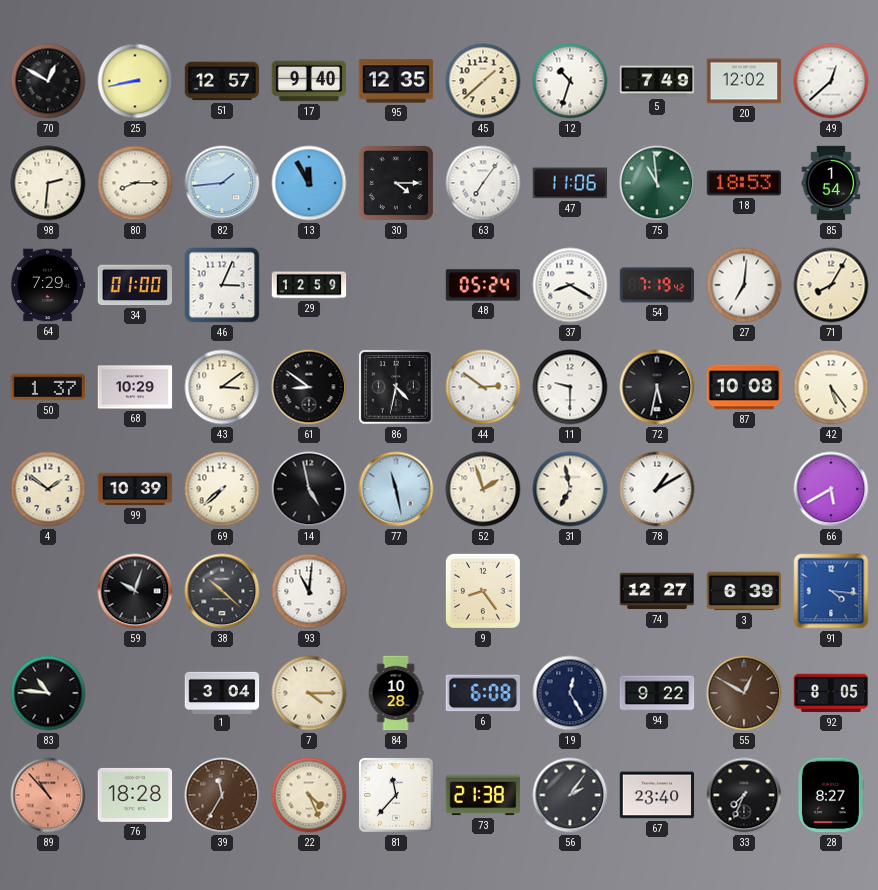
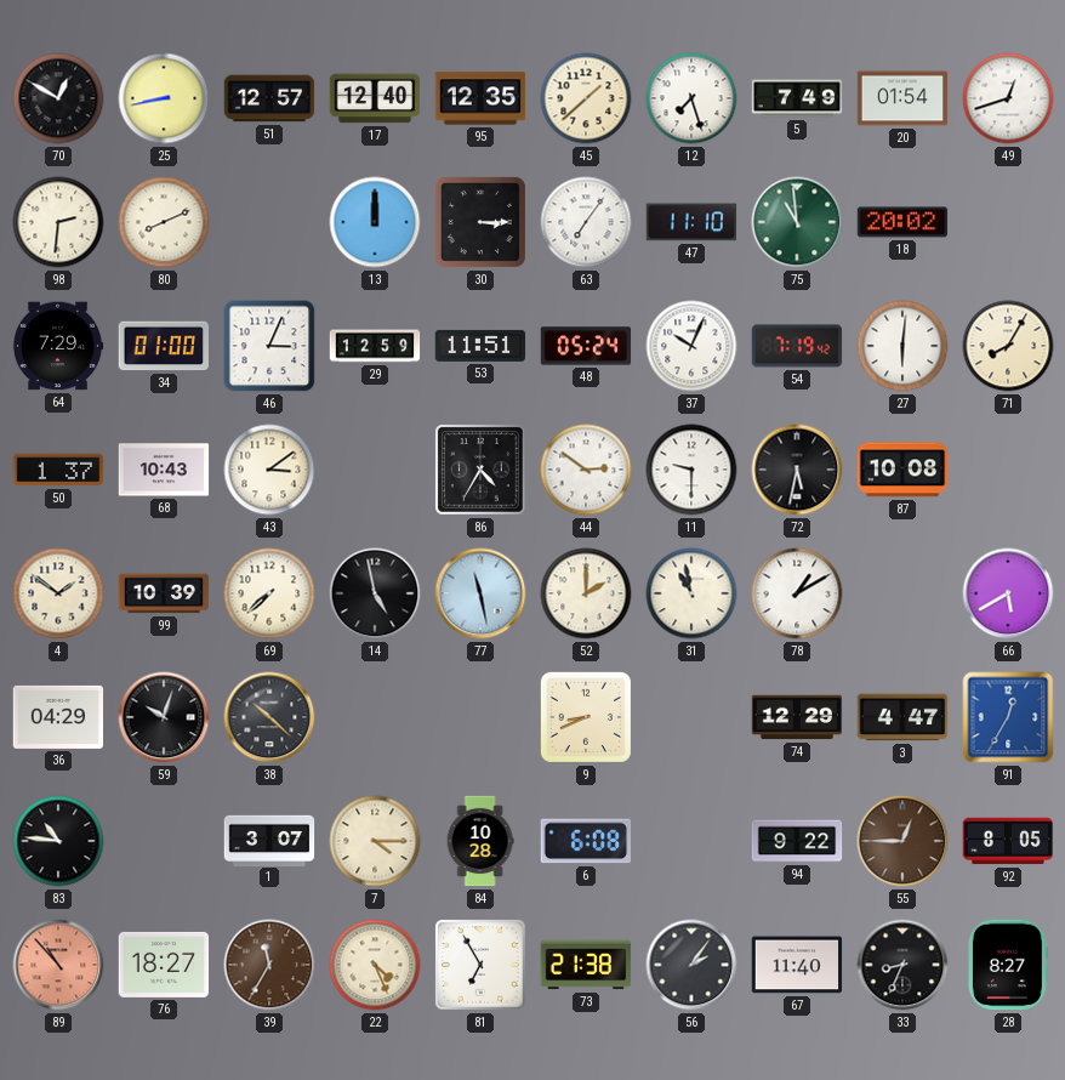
17: 9:40 -> 12:40
12: 10:33 -> 7:27
20: 12:02 -> 01:54
49: 12:38 -> 12:42
80: 8:15 -> 8:11
82: 1:44 -> none
13: 11:55 -> 12:00
30: 4:15 -> 3:15
47: 11:06 -> 11:10
18: 18:53 -> 20:02
85: 1:54 -> none
53: none -> 11:51
37: 8:20 -> 10:04
27: 7:01 -> 6:01
68: 10:29 -> 10:43
61: 8:51 -> none
86: 4:32 -> 4:35
42: 5:24 -> none
52: 1:57 -> 2:00
31: 6:58 -> 10:58
36: none -> 04:29
93: 11:01 -> none
9: 8:24 -> 8:41
74: 12:27 -> 12:29
3: 6:39 -> 4:47
91: 4:16 -> 12:35
1: 3:04 -> 3:07
19: 12:25 -> none
55: 12:50 -> 12:45
76: 18:28 -> 18:27
81: 11:37 -> 6:55
67: 23:40 -> 11:40
33: 7:34 -> 8:34
